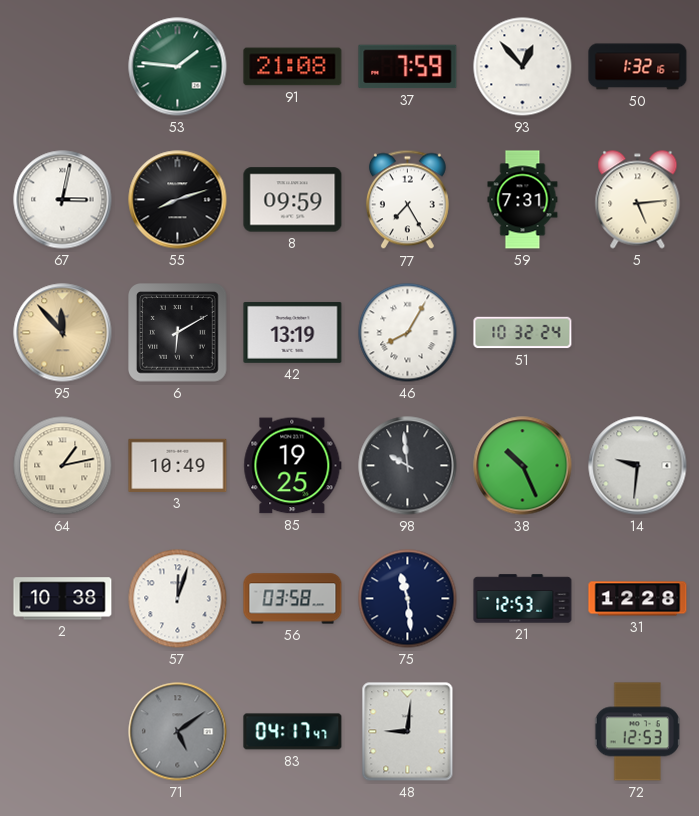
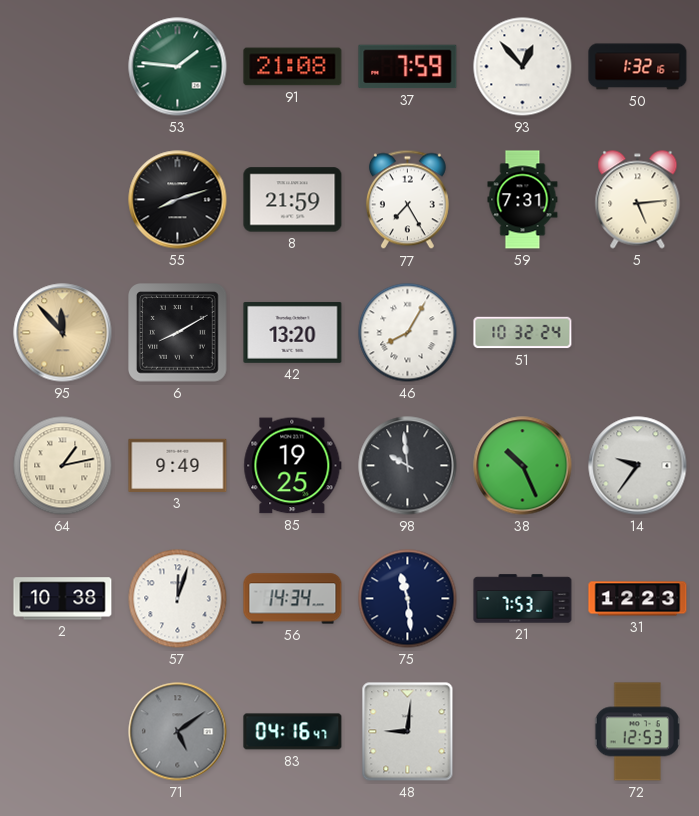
67: 3:02 -> none
8: 09:59 -> 21:59
6: 6:10 -> 8:10
42: 13:19 -> 13:20
3: 10:49 -> 9:49
14: 9:31 -> 9:36
56: 03:58 -> 14:34
21: 12:53 -> 7:53
31: 12:28 -> 12:23
83: 04:17 -> 04:16
